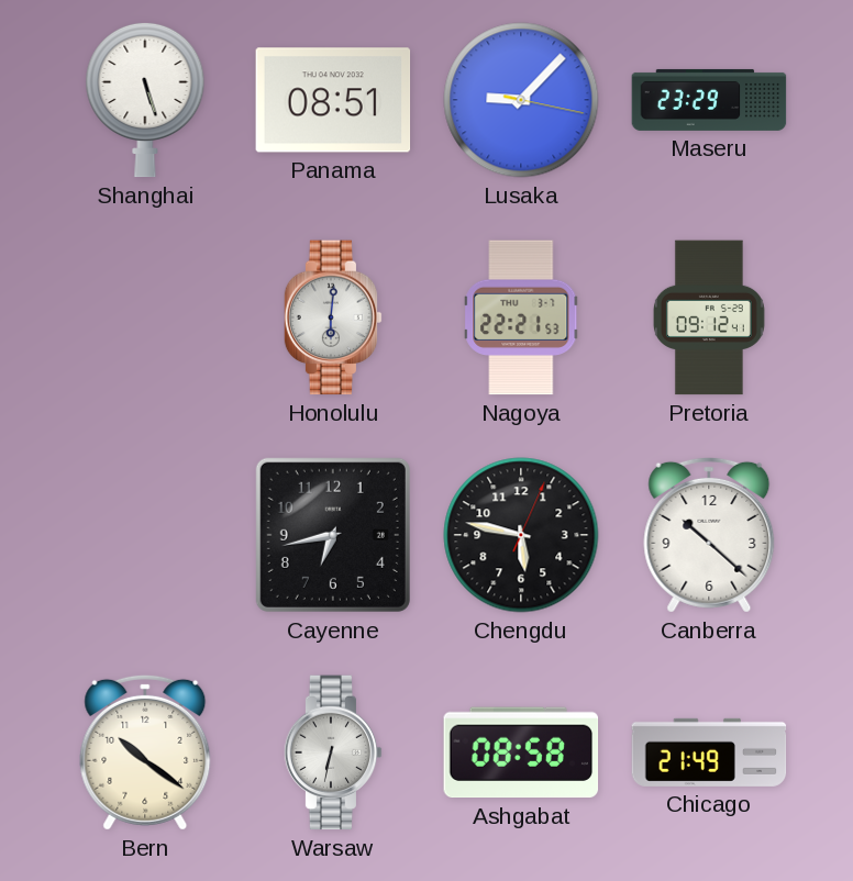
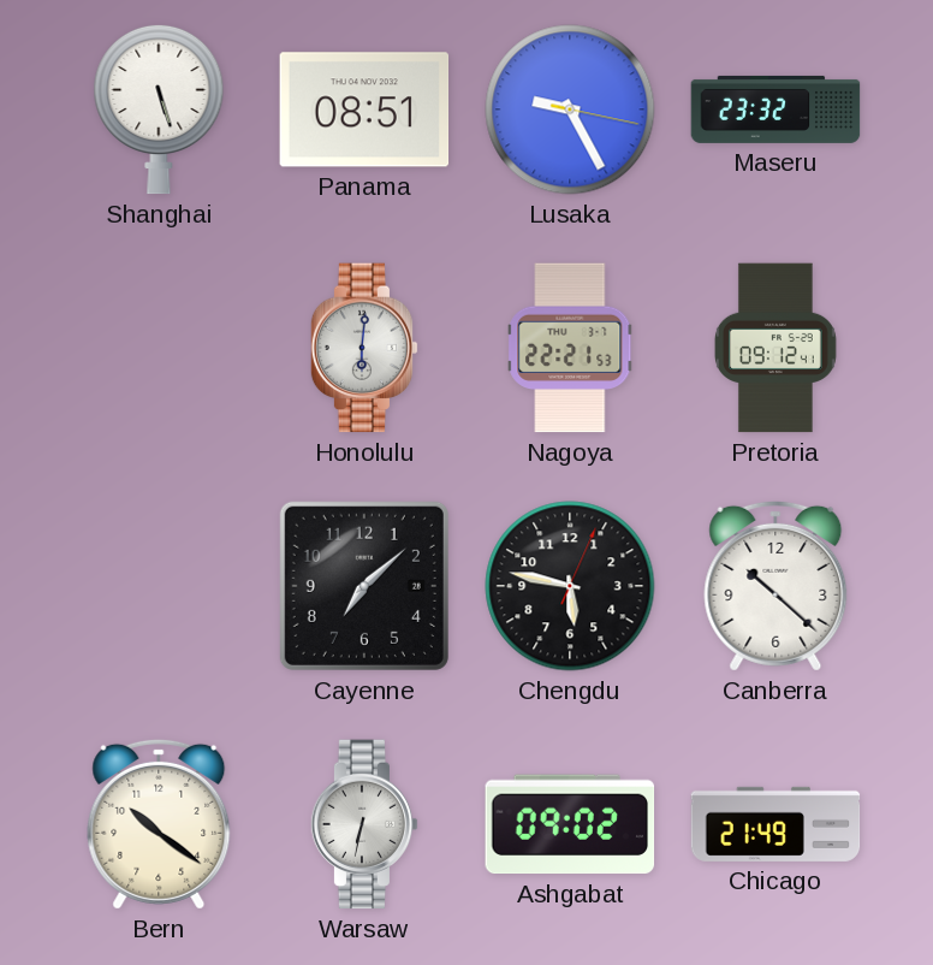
Lusaka: 9:07 -> 9:25
Maseru: 23:29 -> 23:32
Cayenne: 6:43 -> 7:08
Ashgabat: 08:58 -> 09:02
